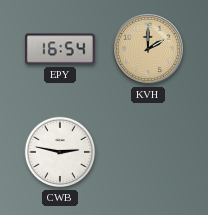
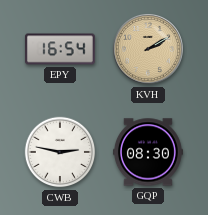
KVH: 2:00 -> 2:10
GQP: none -> 08:30
